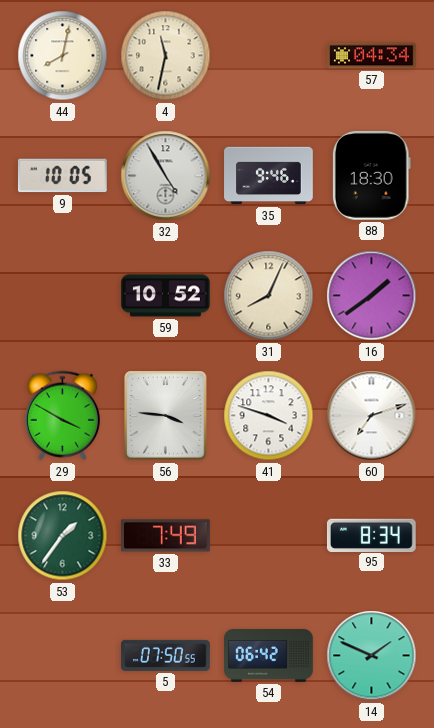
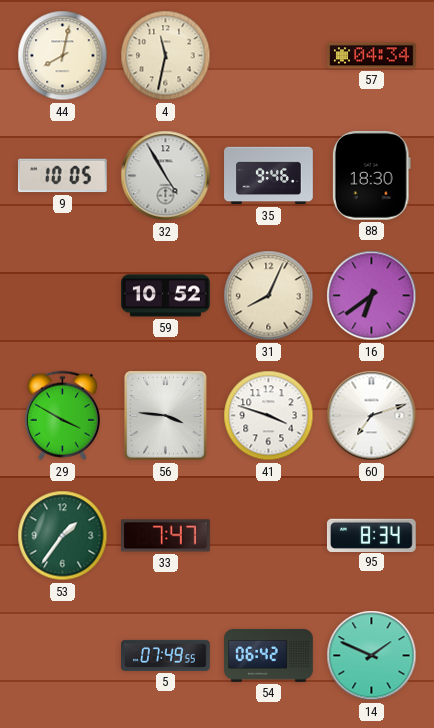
16: 1:39 -> 6:39
33: 7:49 -> 7:47
5: 07:50 -> 07:49
